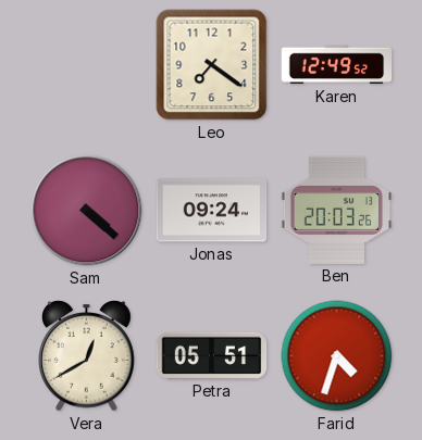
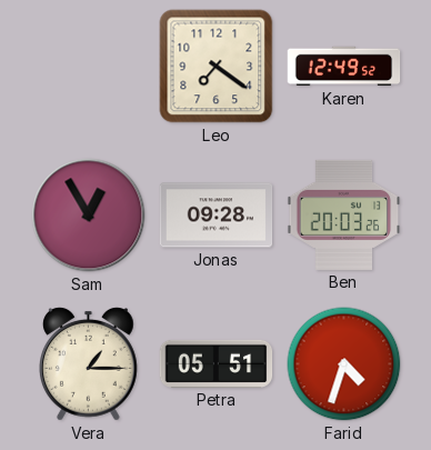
Sam: 4:22 -> 12:55
Jonas: 09:24 -> 09:28
Vera: 12:40 -> 1:15
